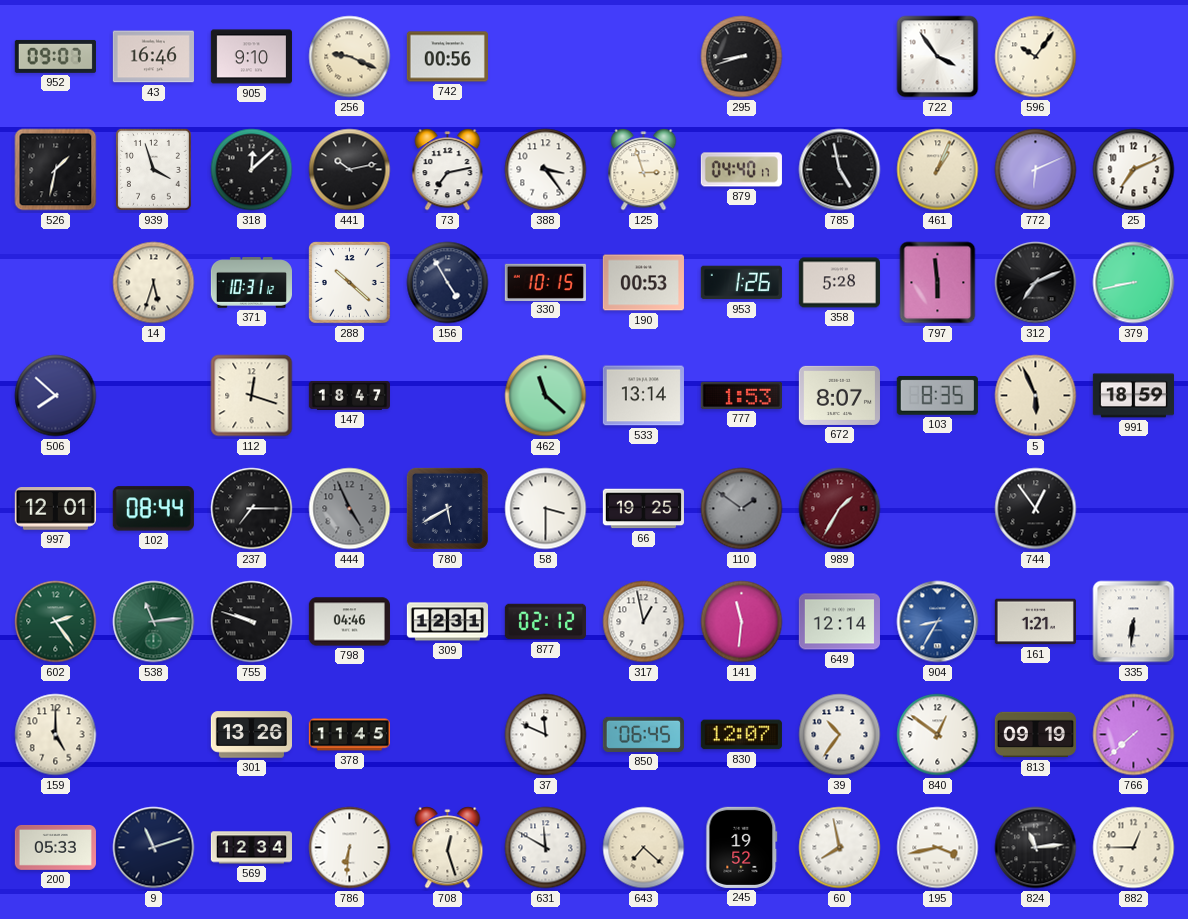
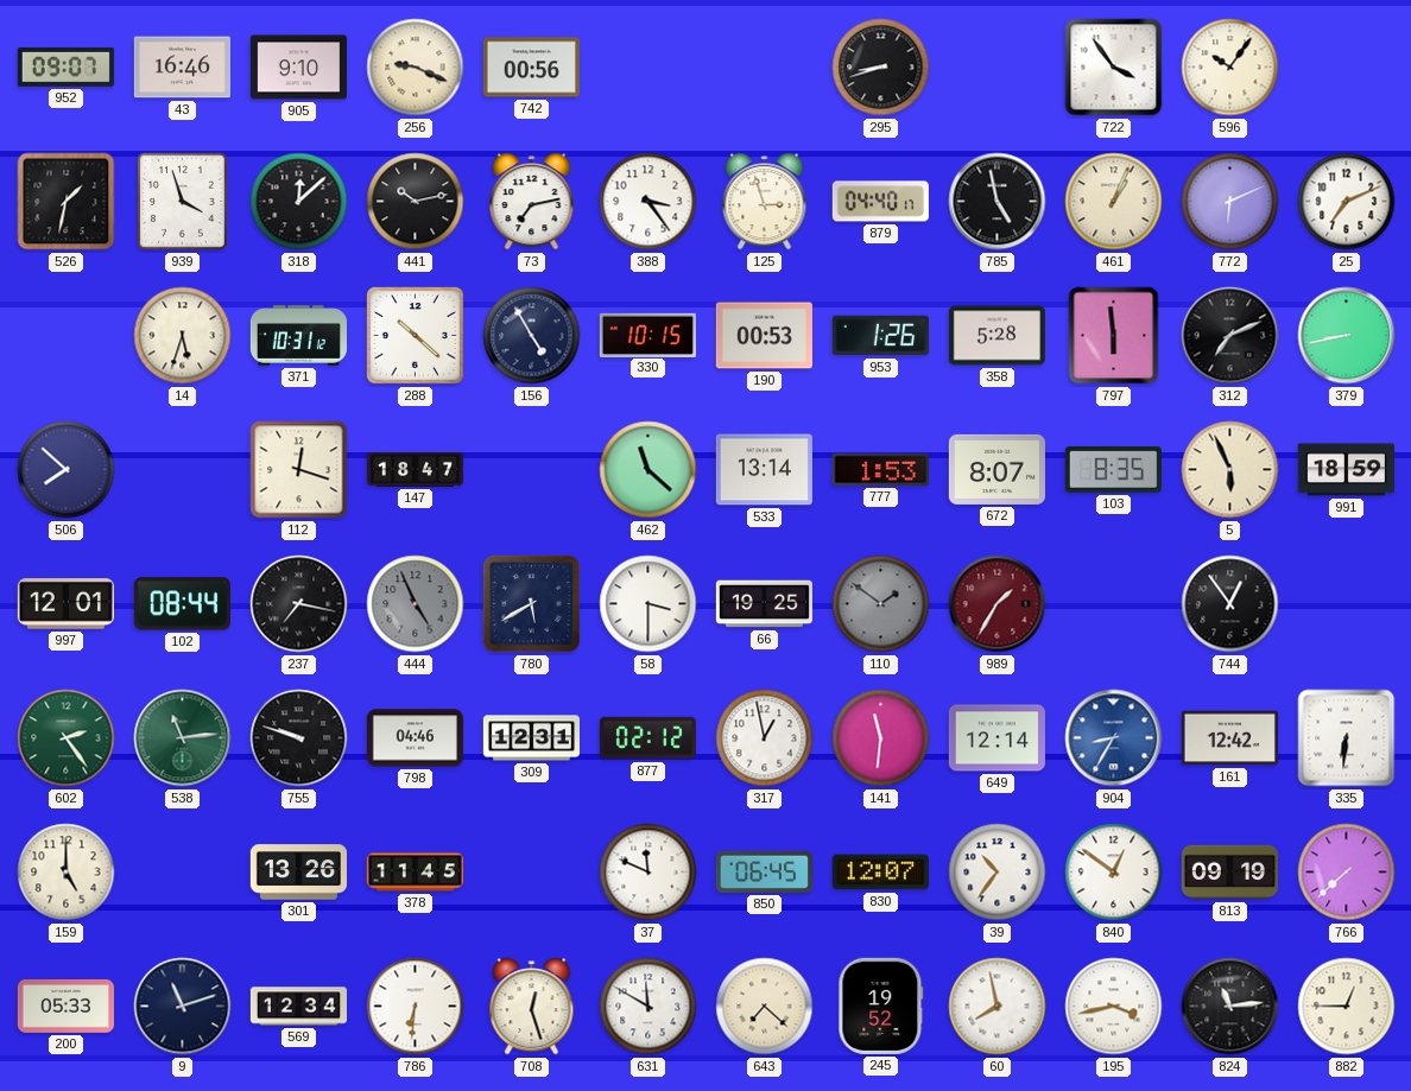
237: 7:15 -> 7:17
161: 1:21 -> 12:42
